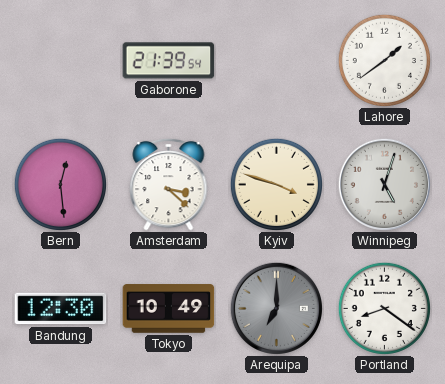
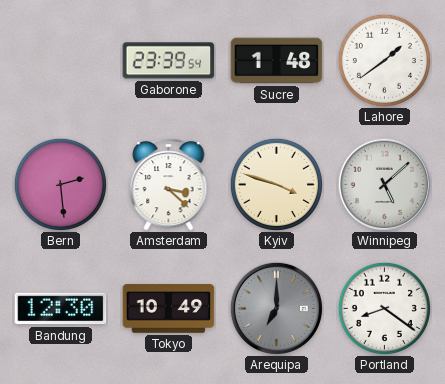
Gaborone: 21:39 -> 23:39
Sucre: none -> 1:48
Bern: 12:29 -> 2:29
Winnipeg: 5:03 -> 5:08
